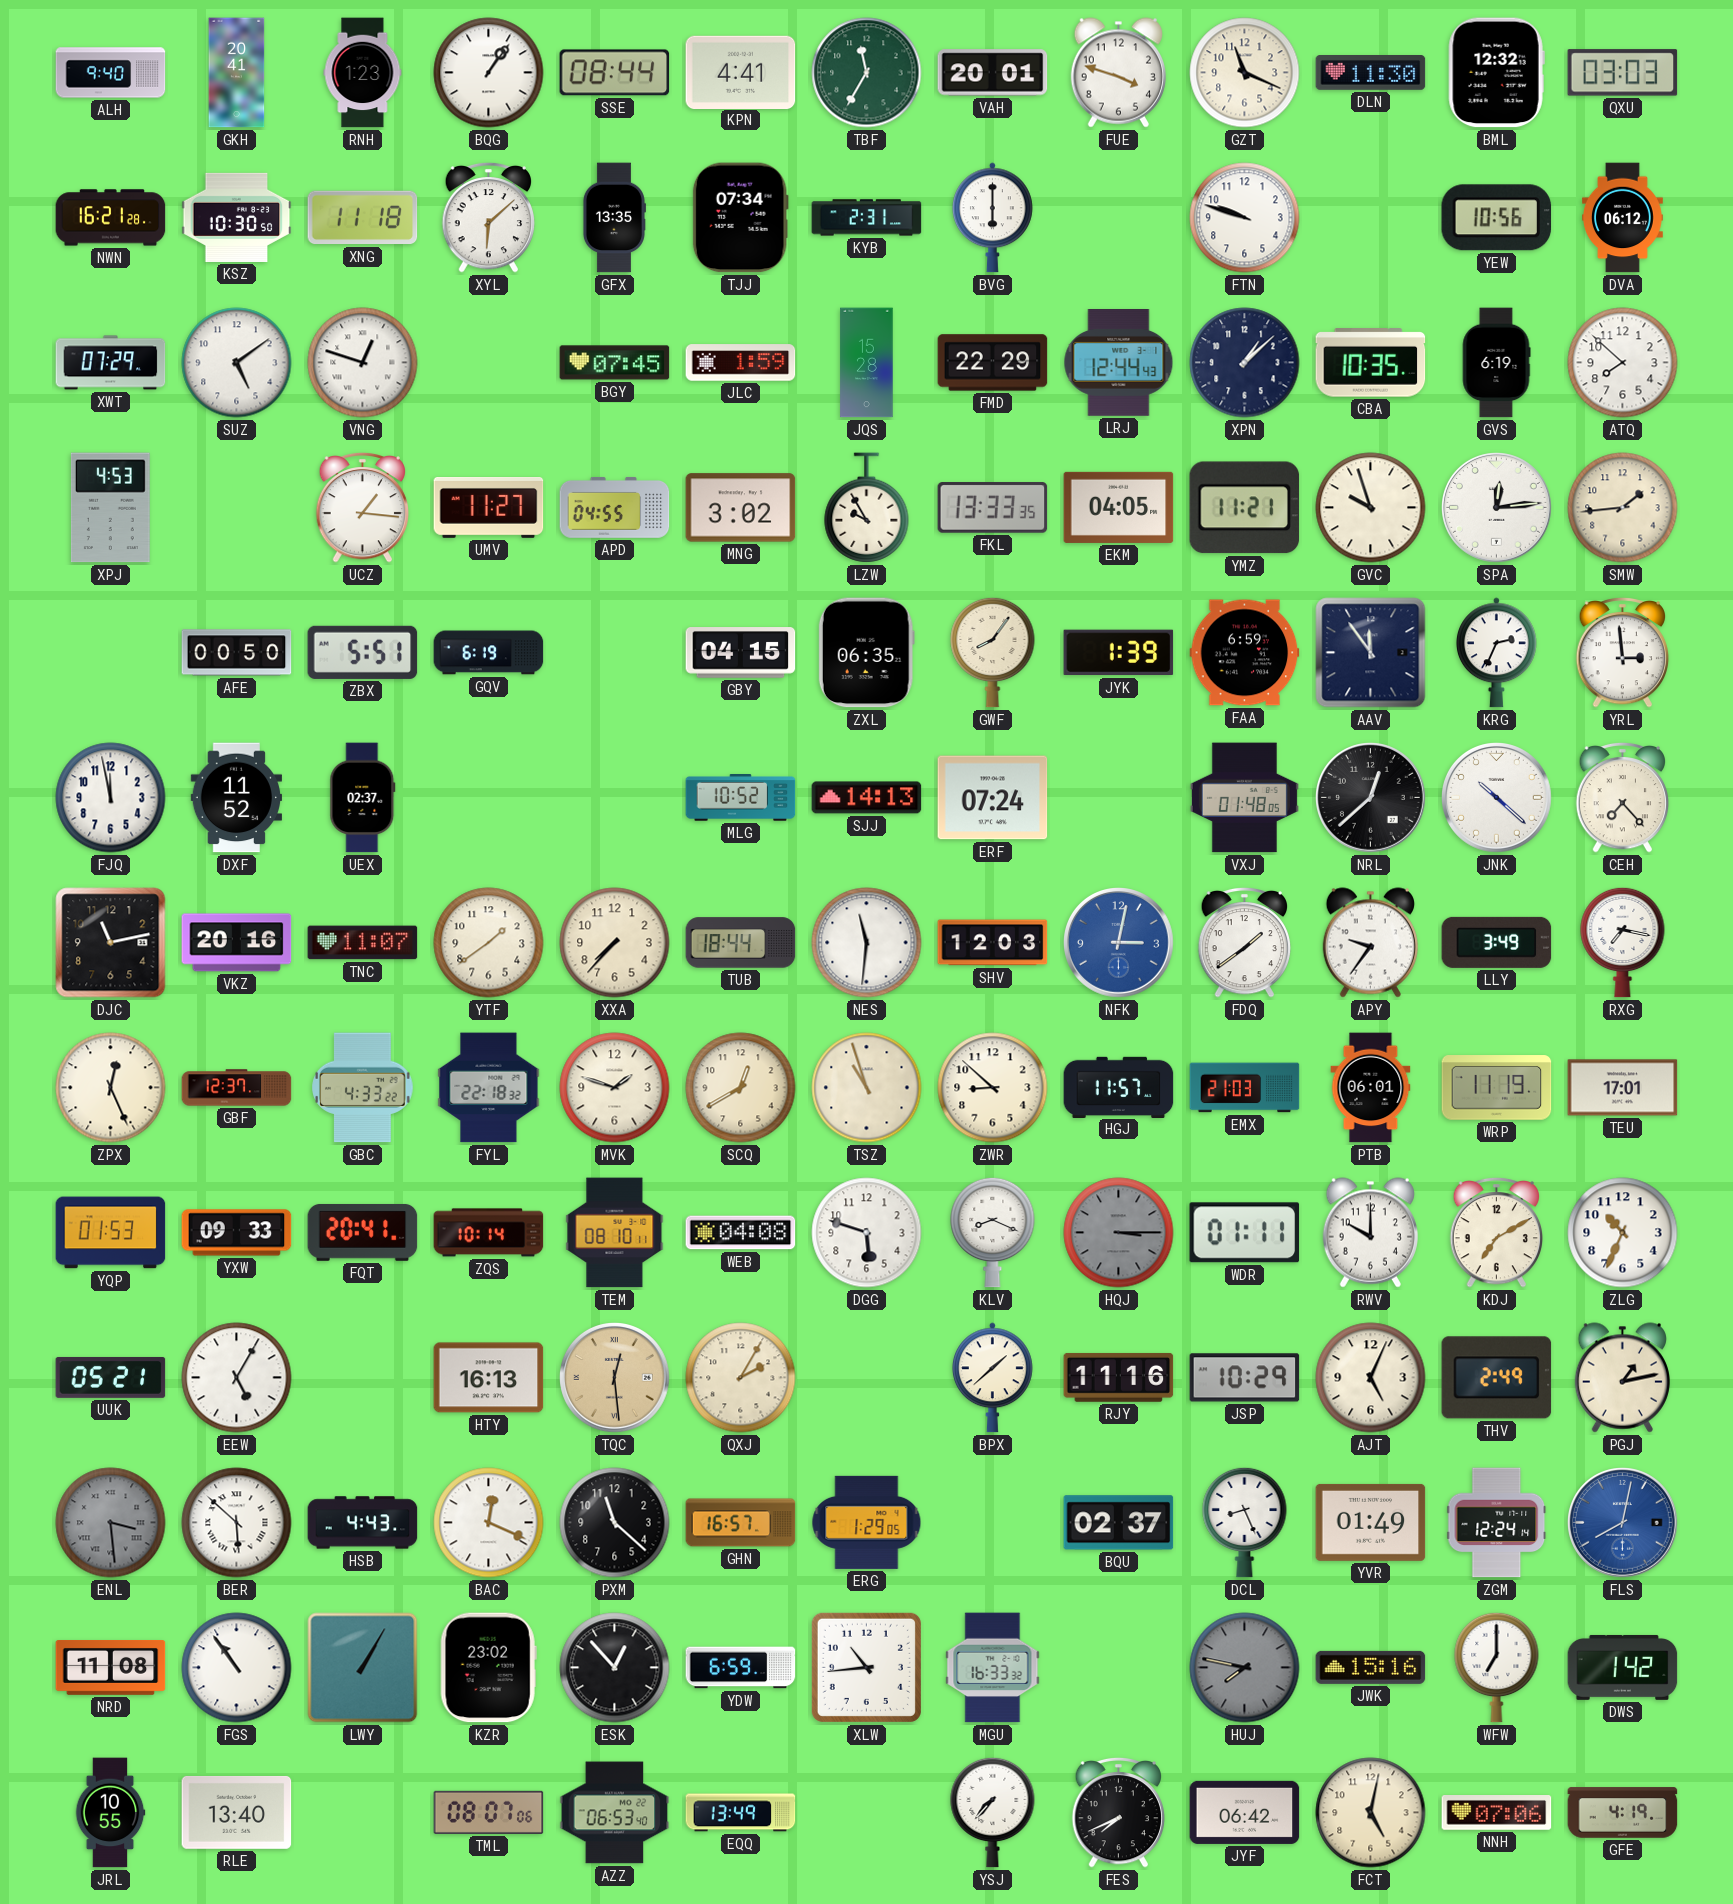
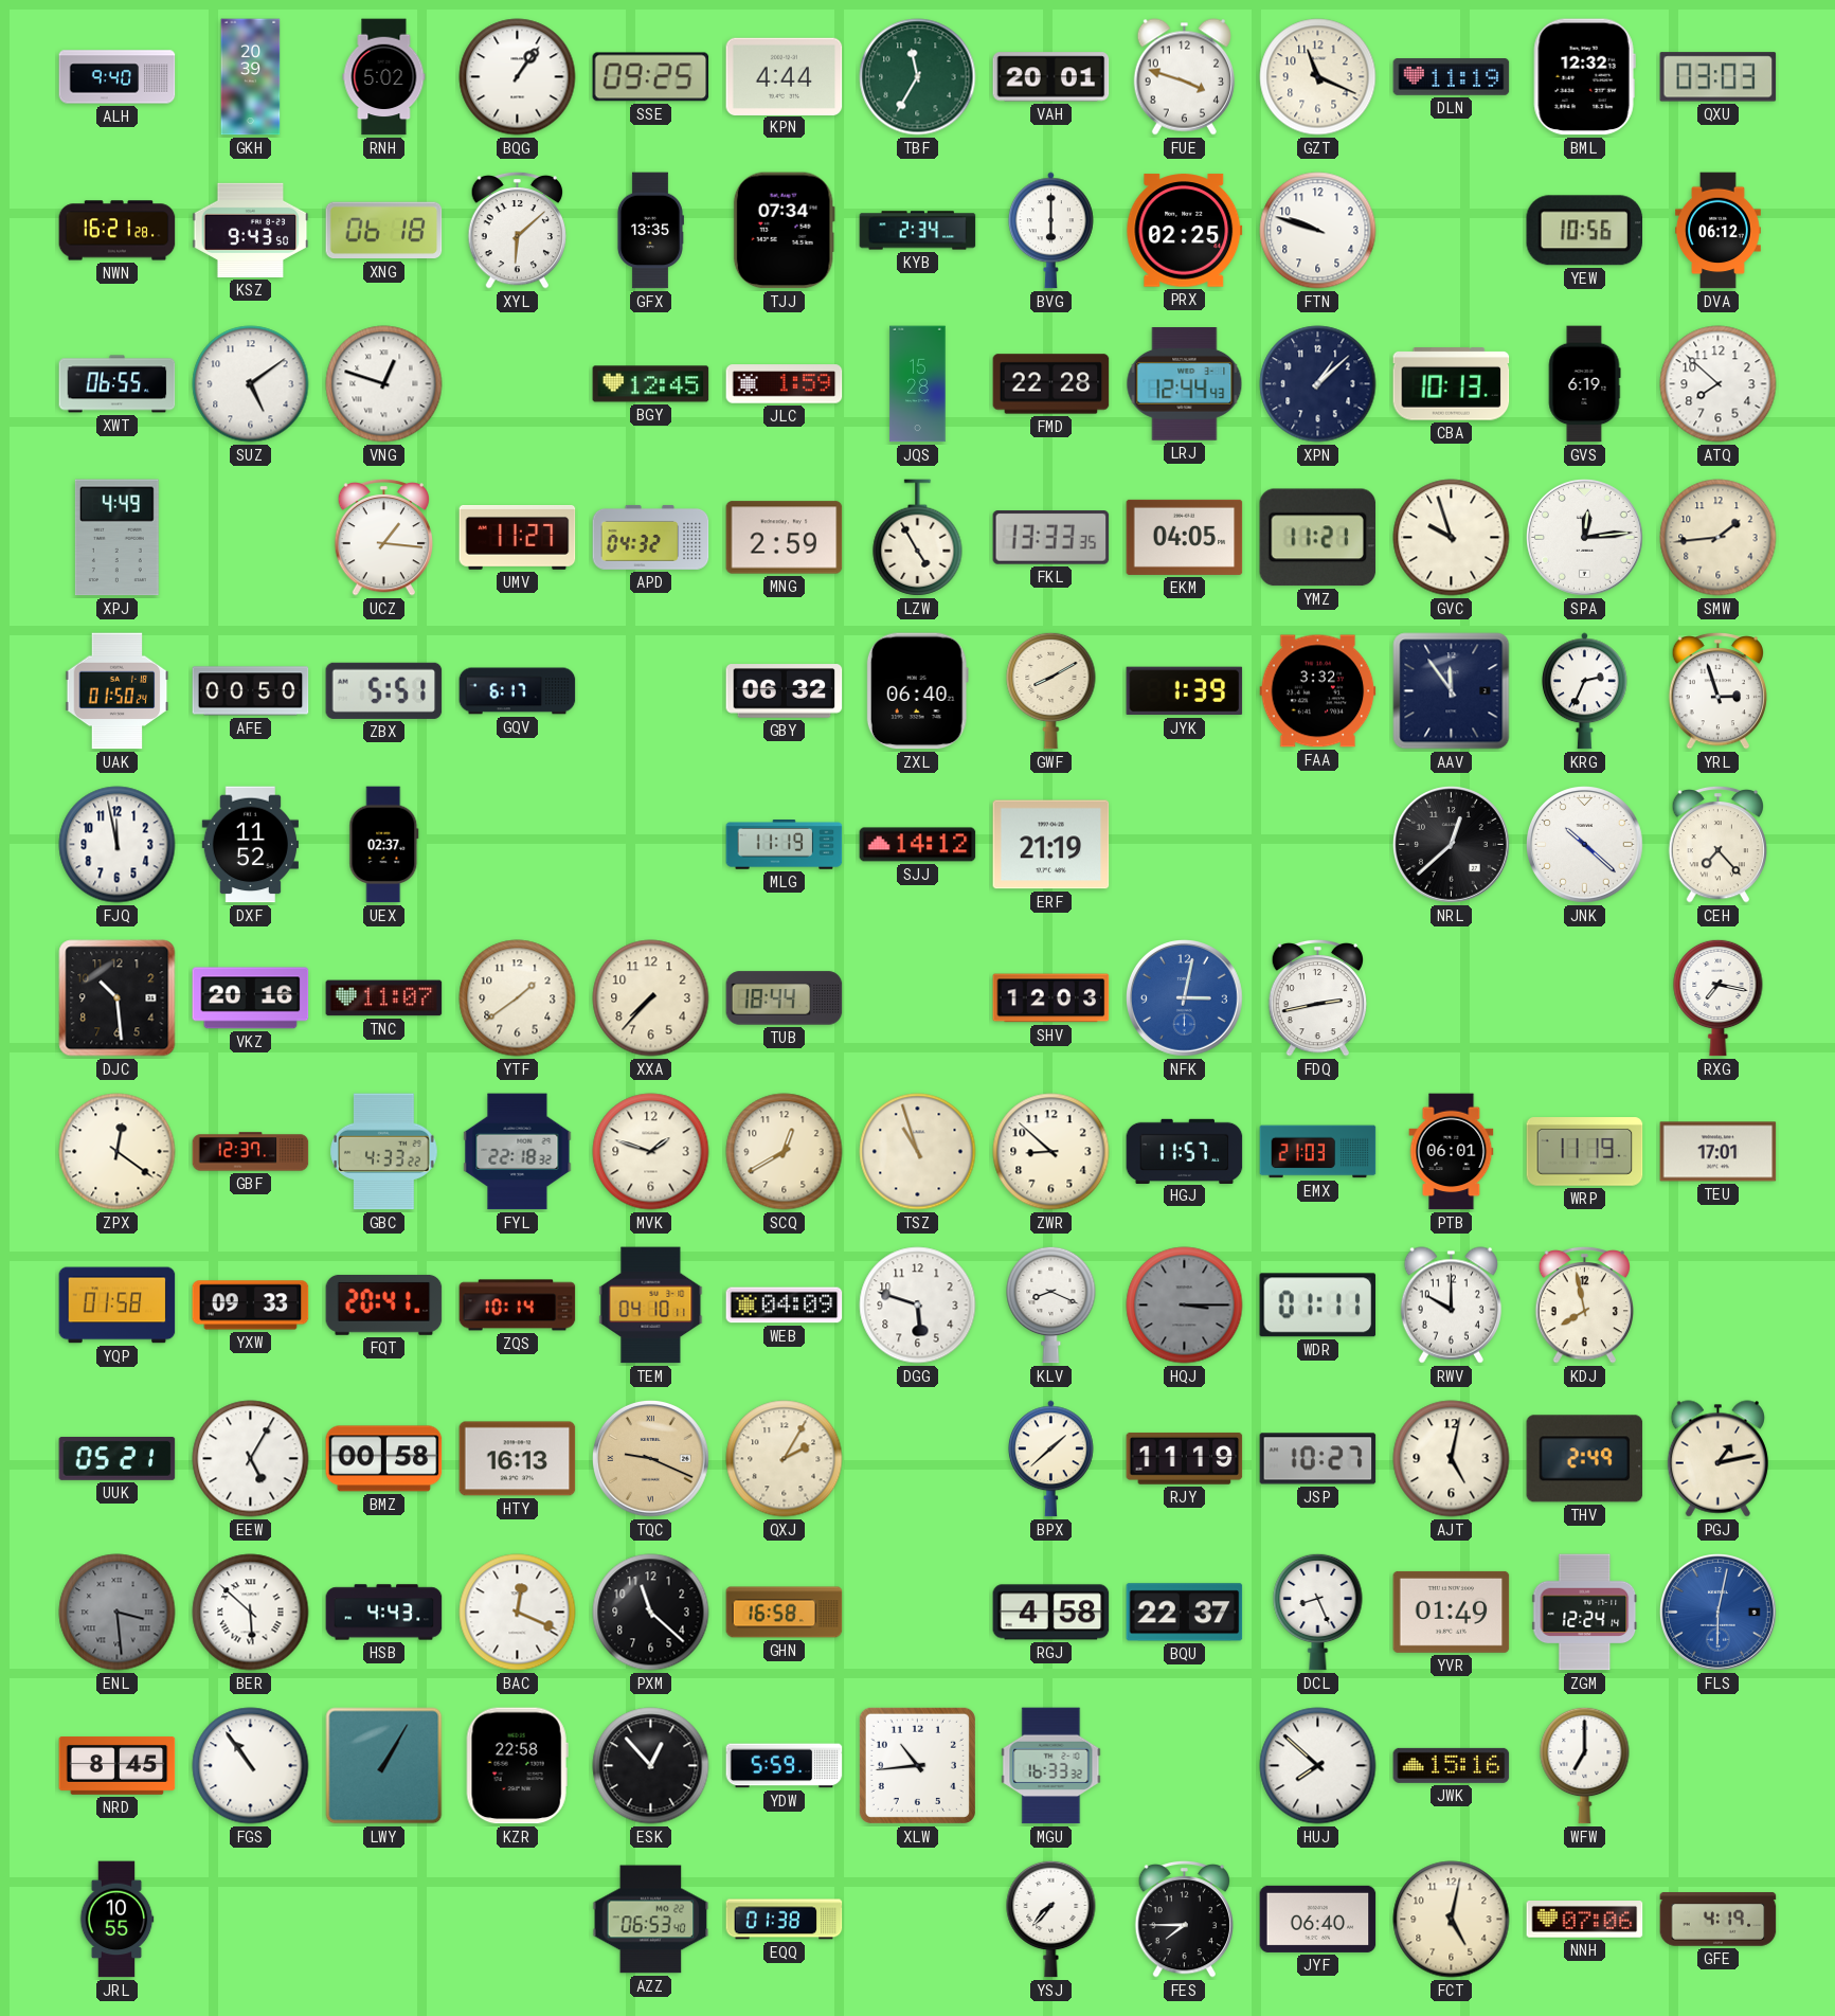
GKH: 20:41 -> 20:39
RNH: 1:23 -> 5:02
SSE: 08:44 -> 09:25
KPN: 4:41 -> 4:44
DLN: 11:30 -> 11:19
KSZ: 10:30 -> 9:43
XNG: 11:18 -> 06:18
KYB: 2:31 -> 2:34
PRX: none -> 02:25
XWT: 07:29 -> 06:55
BGY: 07:45 -> 12:45
FMD: 22:29 -> 22:28
CBA: 10:35 -> 10:13
XPJ: 4:53 -> 4:49
APD: 04:55 -> 04:32
MNG: 3:02 -> 2:59
LZW: 9:55 -> 4:55
UAK: none -> 01:50
GQV: 6:19 -> 6:17
GBY: 04:15 -> 06:32
ZXL: 06:35 -> 06:40
GWF: 8:06 -> 8:10
FAA: 6:59 -> 3:32
YRL: 2:59 -> 2:57
MLG: 10:52 -> 11:19
SJJ: 14:13 -> 14:12
ERF: 07:24 -> 21:19
VXJ: 01:48 -> none
DJC: 11:13 -> 10:29
NES: 11:31 -> none
FDQ: 1:39 -> 2:43
APY: 9:36 -> none
LLY: 3:49 -> none
ZPX: 12:26 -> 12:21
YQP: 01:53 -> 01:58
TEM: 08:10 -> 04:10
WEB: 04:08 -> 04:09
KDJ: 7:10 -> 7:58
ZLG: 10:34 -> none
BMZ: none -> 00:58
TQC: 12:29 -> 9:19
RJY: 11:16 -> 11:19
JSP: 10:29 -> 10:27
AJT: 5:04 -> 5:02
GHN: 16:57 -> 16:58
ERG: 1:29 -> none
RGJ: none -> 4:58
BQU: 02:37 -> 22:37
FLS: 8:02 -> 6:02
NRD: 11:08 -> 8:45
KZR: 23:02 -> 22:58
YDW: 6:59 -> 5:59
HUJ: 7:47 -> 7:52
HUJ dial: grey -> white
DWS: 1:42 -> none
RLE: 13:40 -> none
TML: 08:07 -> none
EQQ: 13:49 -> 01:38
FES: 7:41 -> 7:45
JYF: 06:42 -> 06:40
